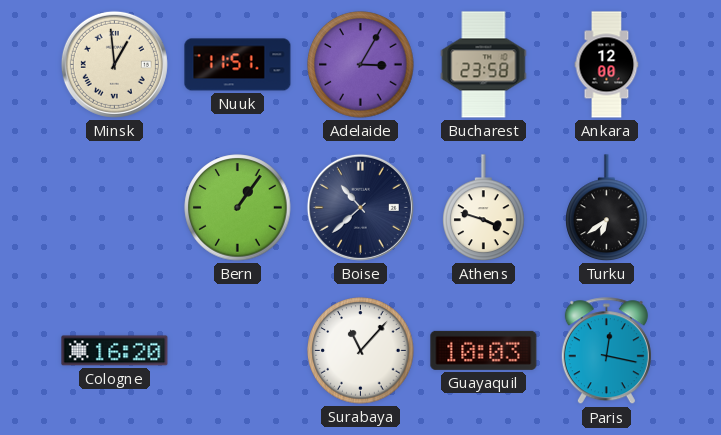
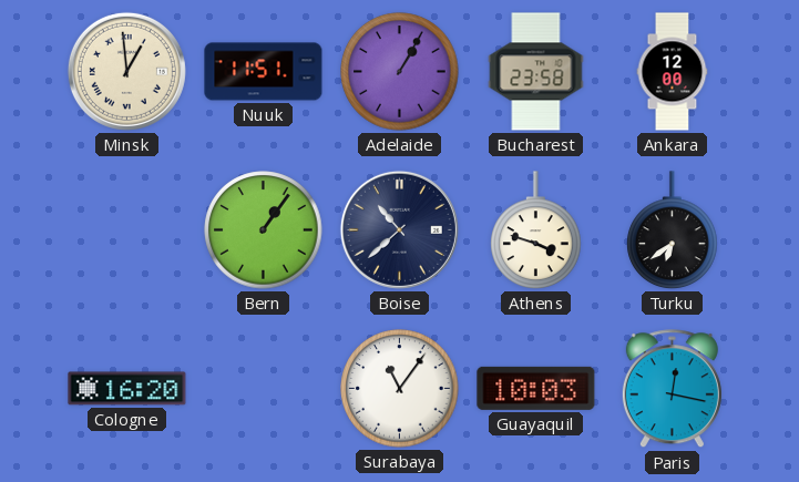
Adelaide: 3:05 -> 1:05
Surabaya: 11:07 -> 11:06
